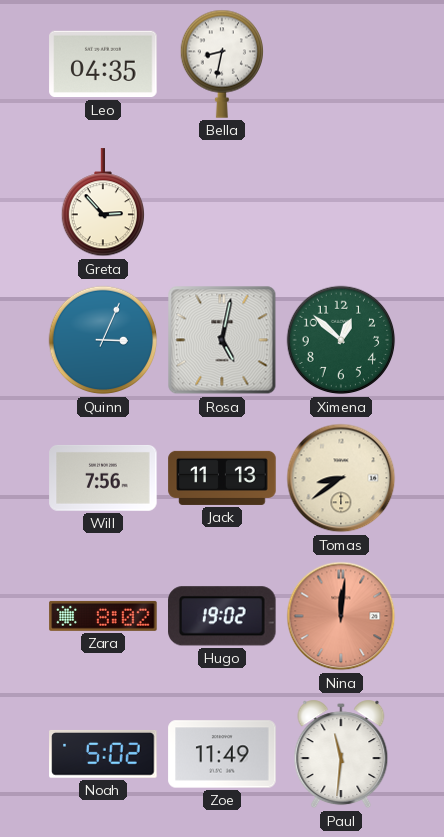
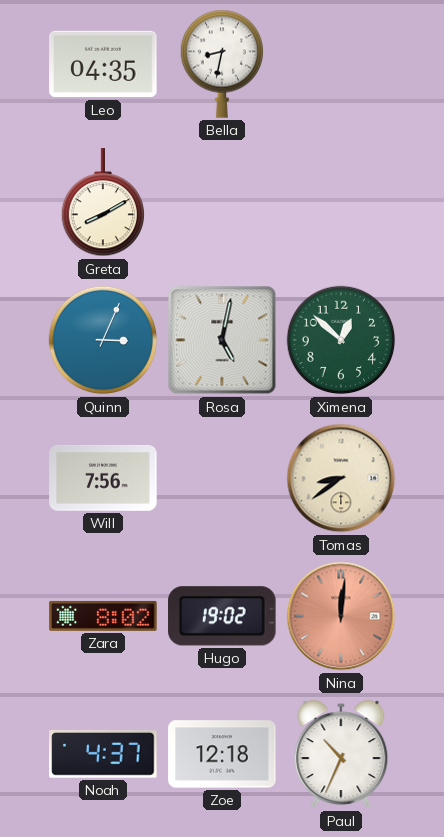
Greta: 2:53 -> 8:10
Jack: 11:13 -> none
Noah: 5:02 -> 4:37
Zoe: 11:49 -> 12:18
Paul: 11:31 -> 10:34
